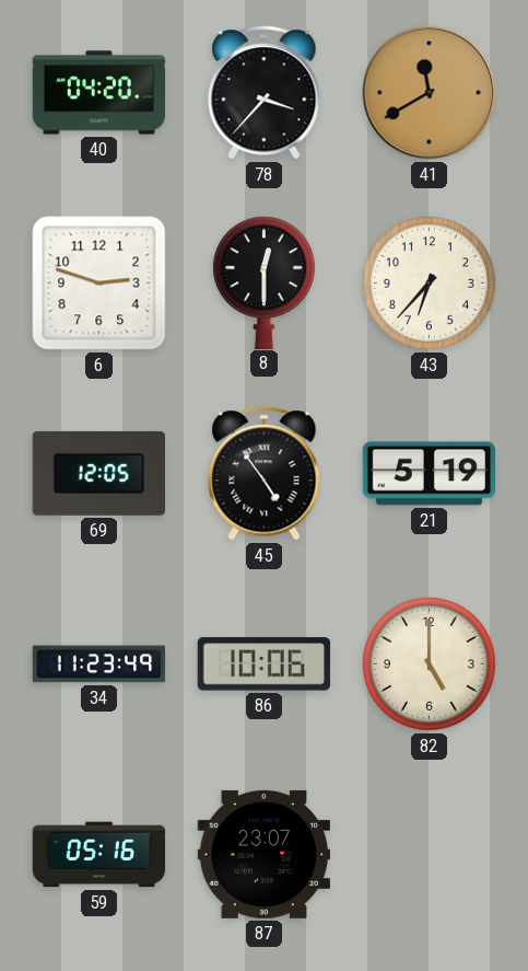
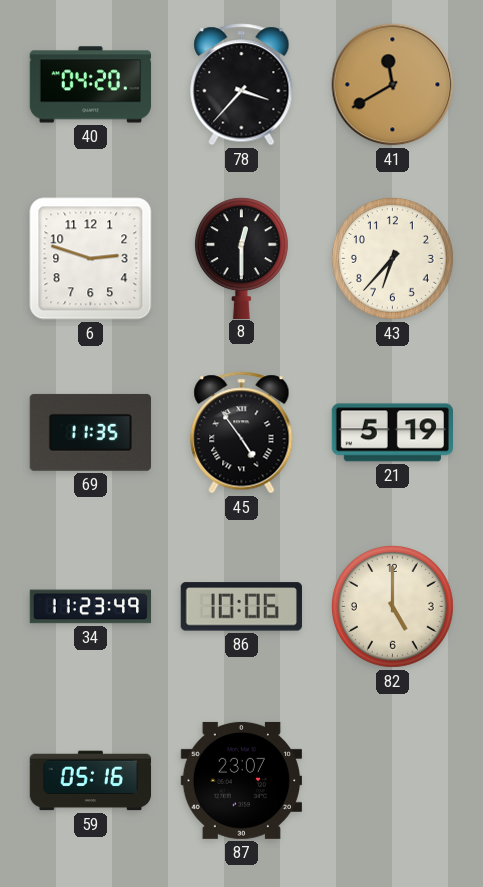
69: 12:05 -> 11:35
